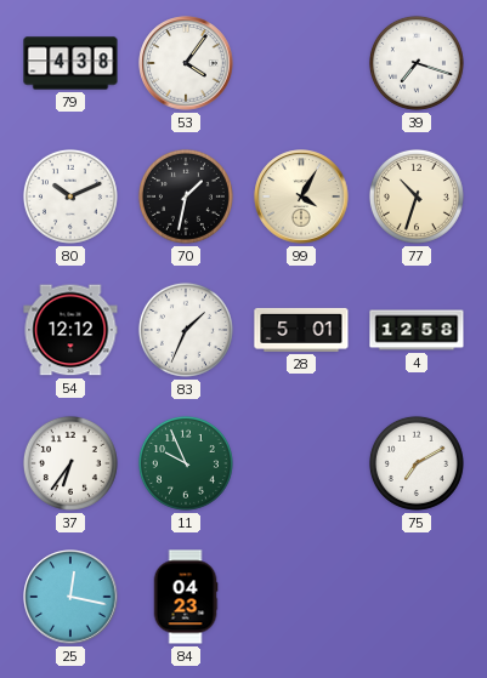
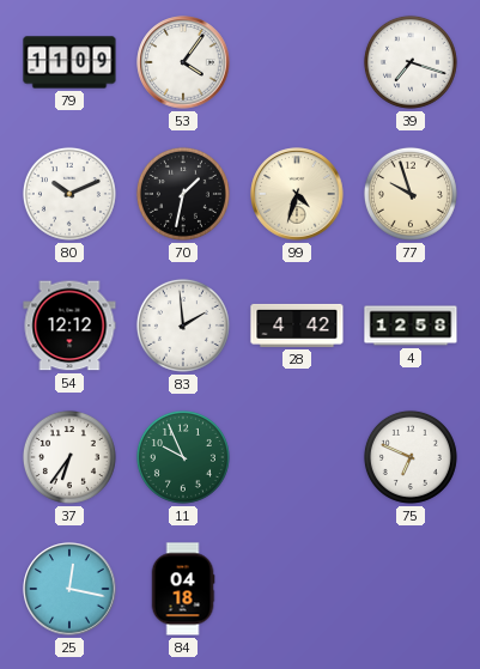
79: 4:38 -> 11:09
99: 4:05 -> 4:33
77: 10:33 -> 9:57
83: 1:34 -> 1:59
28: 5:01 -> 4:42
75: 7:10 -> 6:49
84: 04:23 -> 04:18
